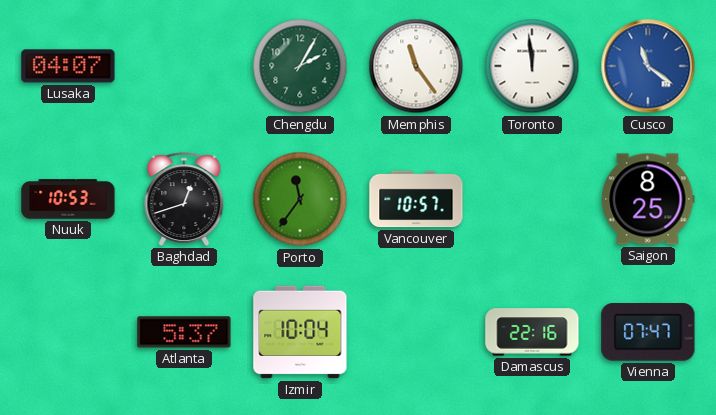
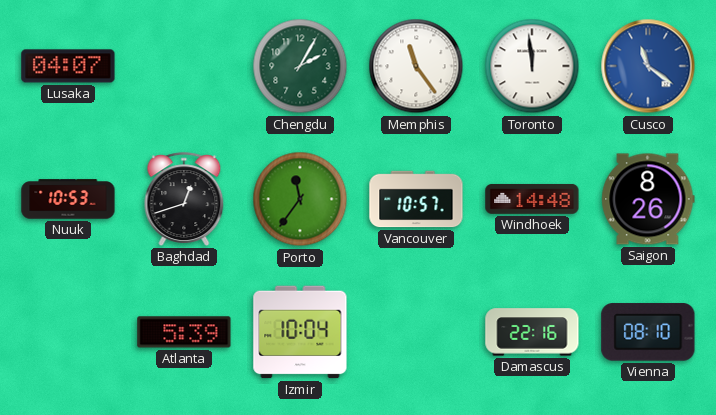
Windhoek: none -> 14:48
Saigon: 8:25 -> 8:26
Atlanta: 5:37 -> 5:39
Vienna: 07:47 -> 08:10
